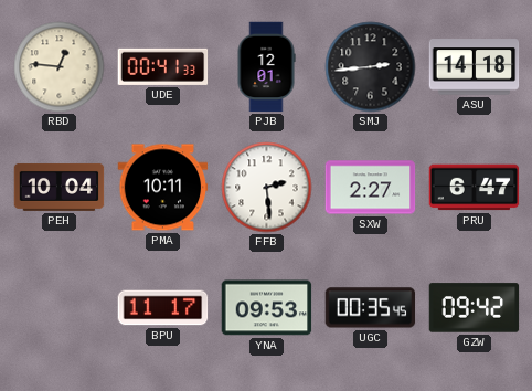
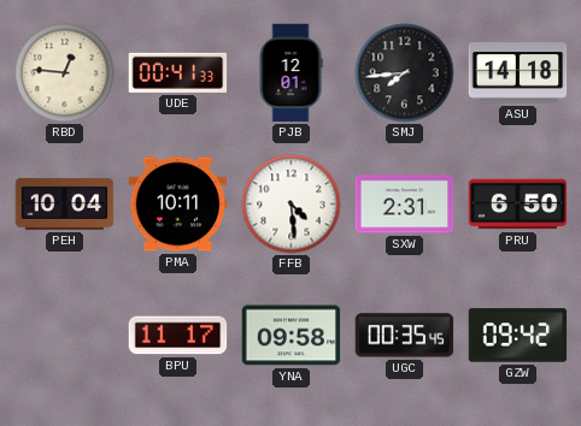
SMJ: 2:44 -> 7:44
FFB: 2:29 -> 4:29
SXW: 2:27 -> 2:31
PRU: 6:47 -> 6:50
YNA: 09:53 -> 09:58
